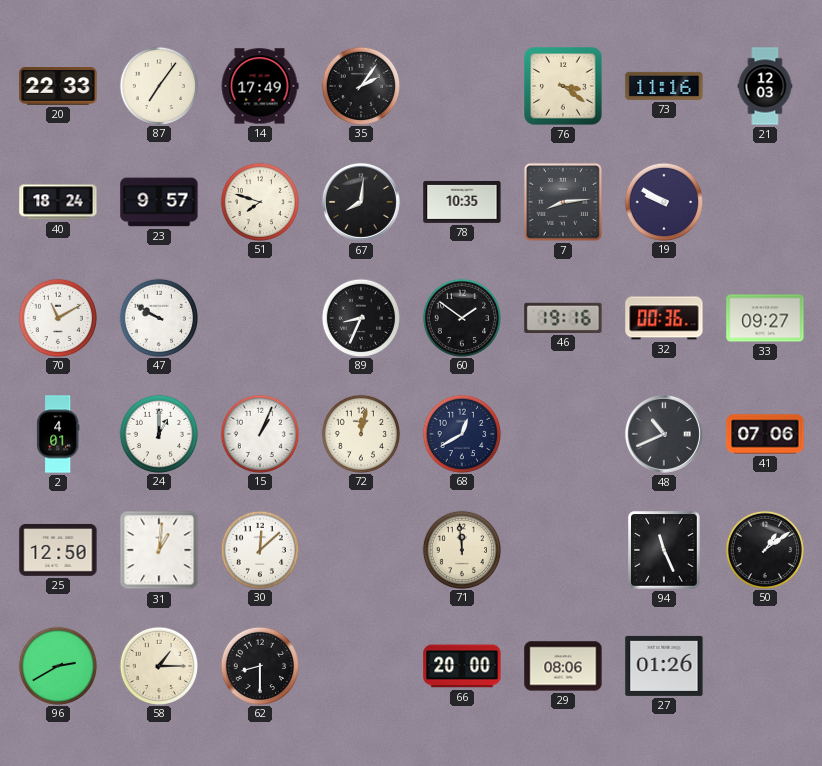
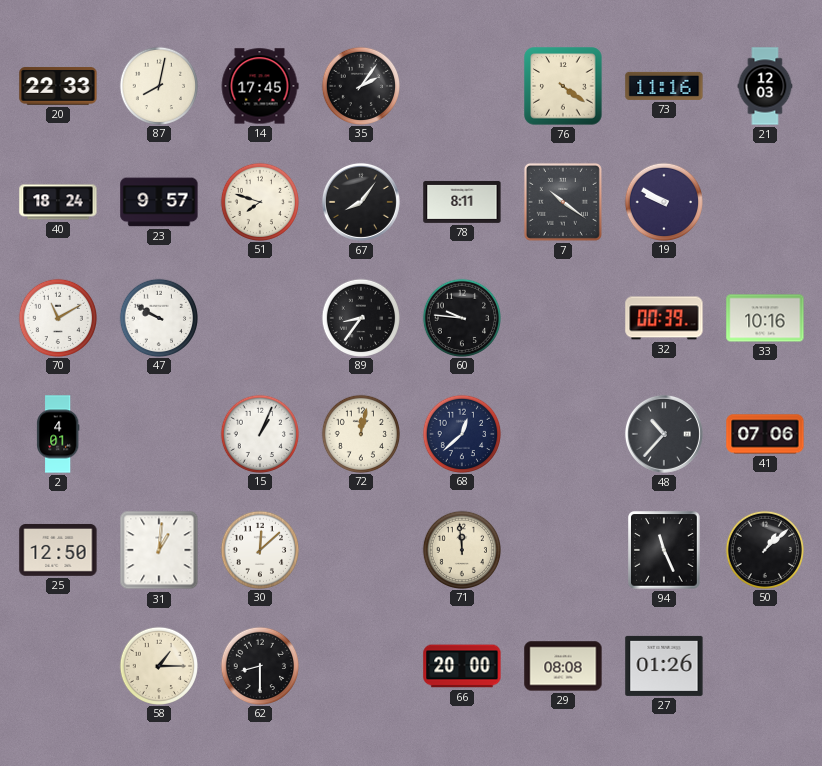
87: 7:06 -> 8:02
14: 17:49 -> 17:45
76: 3:21 -> 4:21
67: 8:01 -> 8:06
78: 10:35 -> 8:11
7: 8:14 -> 10:21
89: 8:34 -> 8:36
60: 1:51 -> 9:46
46: 19:16 -> none
32: 00:36 -> 00:39
33: 09:27 -> 10:16
24: 1:00 -> none
68: 12:40 -> 12:38
48: 10:41 -> 10:37
50: 1:09 -> 1:08
96: 2:40 -> none
29: 08:06 -> 08:08
